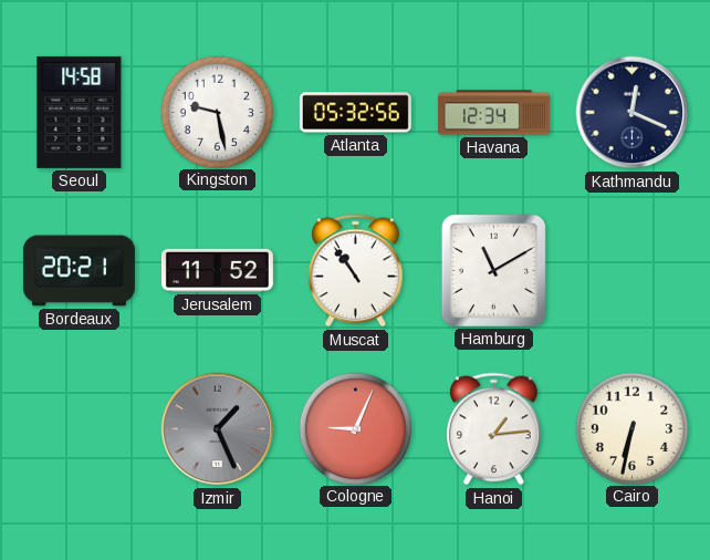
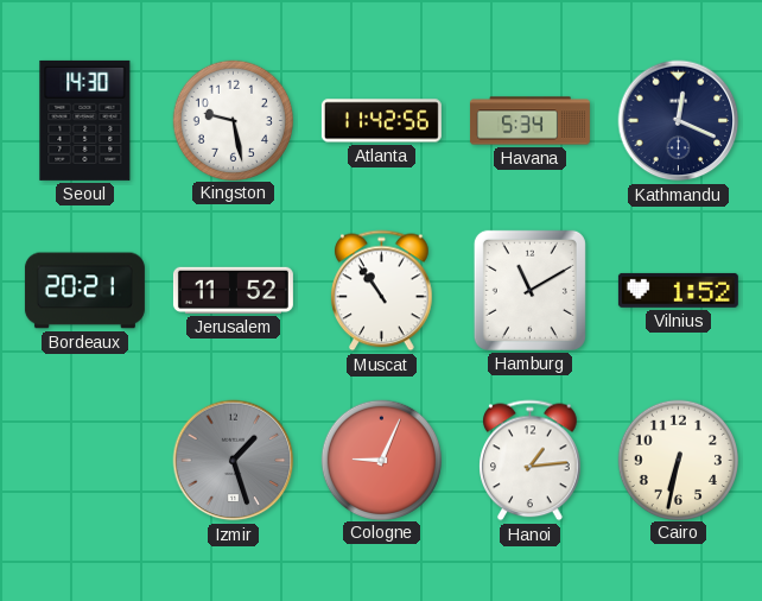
Seoul: 14:58 -> 14:30
Atlanta: 05:32 -> 11:42
Havana: 12:34 -> 5:34
Vilnius: none -> 1:52
Izmir: 1:26 -> 1:27
